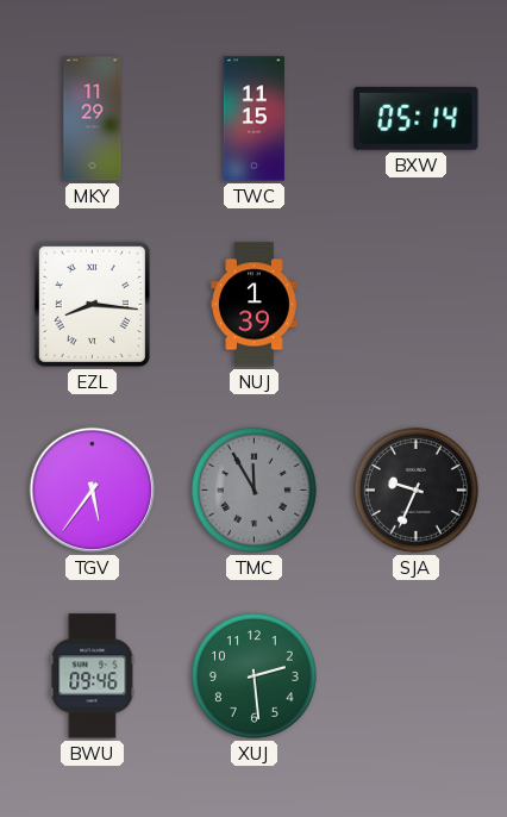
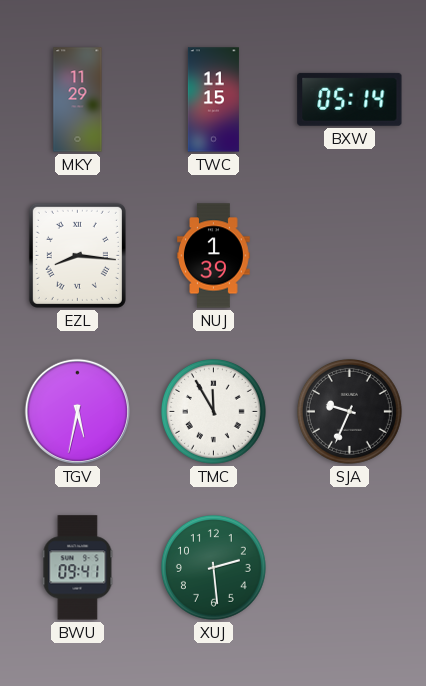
TGV: 5:36 -> 5:32
TMC dial: grey -> white
BWU: 09:46 -> 09:41
